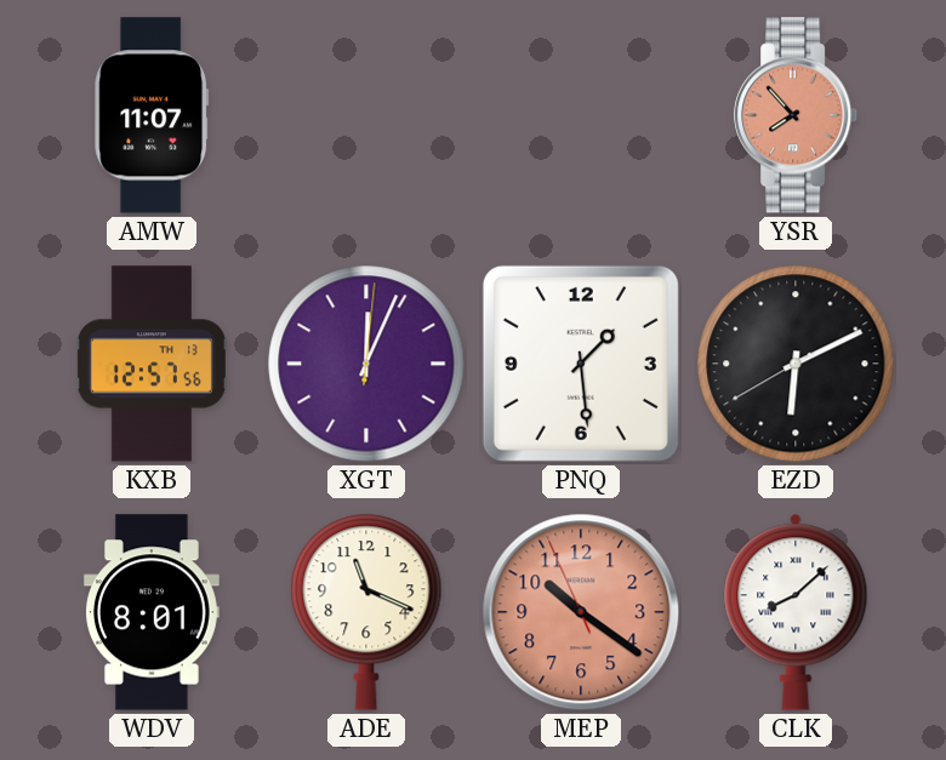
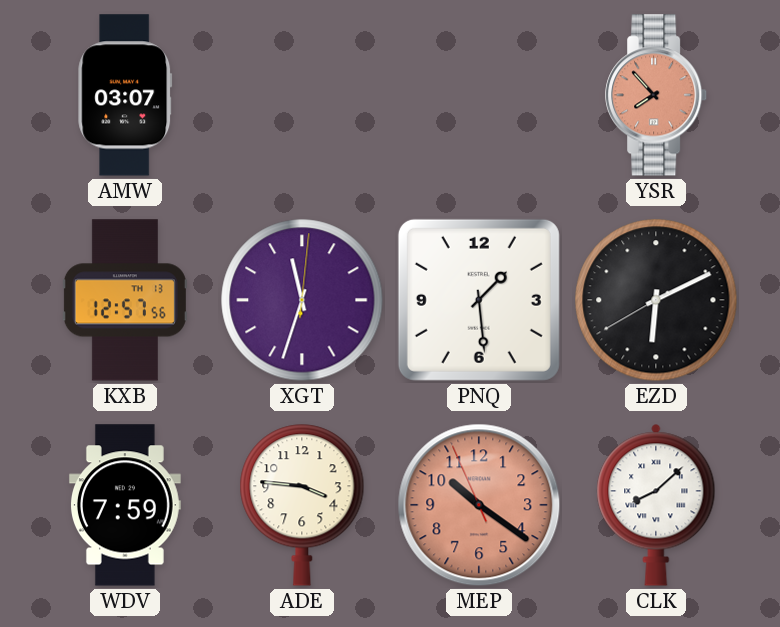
AMW: 11:07 -> 03:07
XGT: 12:04 -> 11:33
WDV: 8:01 -> 7:59
ADE: 11:19 -> 3:46
